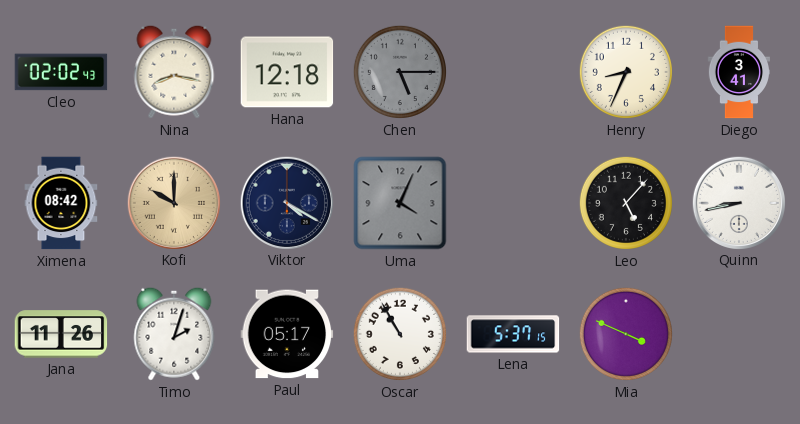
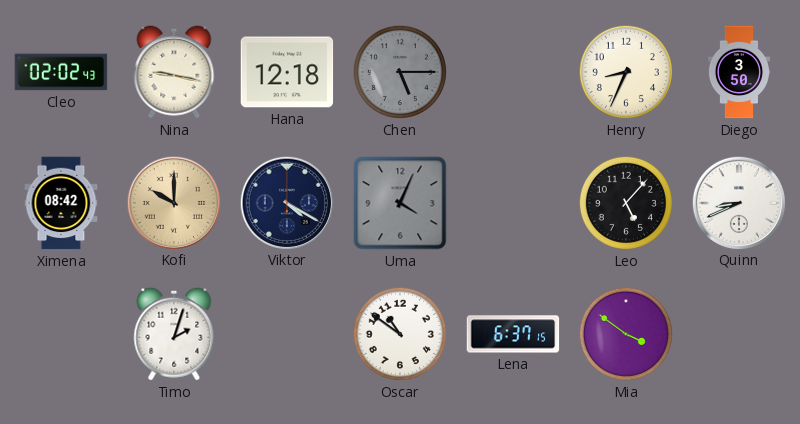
Nina: 8:17 -> 9:17
Diego: 3:41 -> 3:50
Quinn: 8:43 -> 8:41
Jana: 11:26 -> none
Paul: 05:17 -> none
Oscar: 10:55 -> 10:51
Lena: 5:37 -> 6:37
Mia: 3:49 -> 3:51
